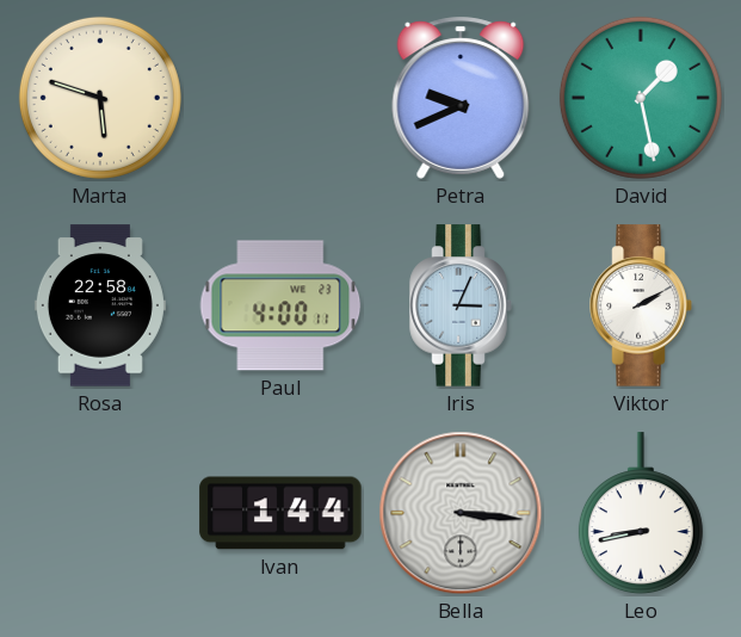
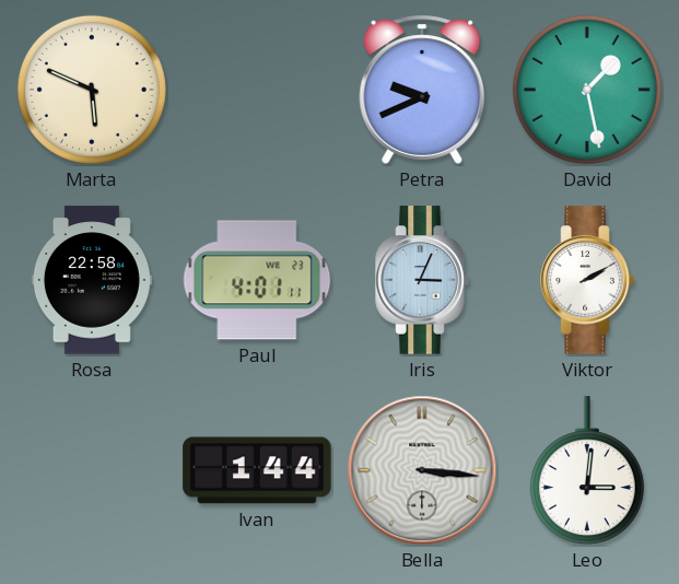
Marta: 5:48 -> 5:49
Paul: 4:00 -> 4:01
Leo: 8:43 -> 3:01
